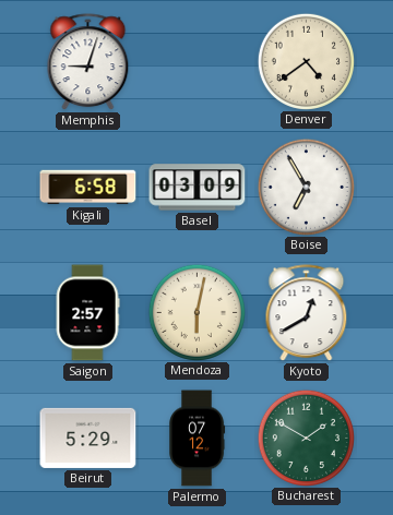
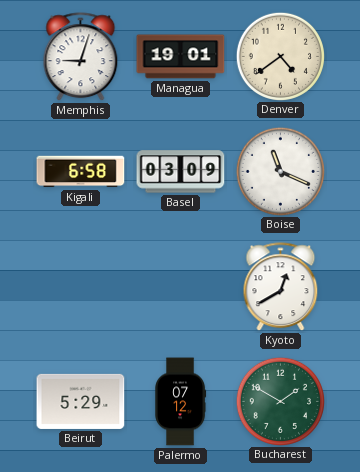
Managua: none -> 19:01
Boise: 6:55 -> 11:19
Saigon: 2:57 -> none
Mendoza: 6:02 -> none
